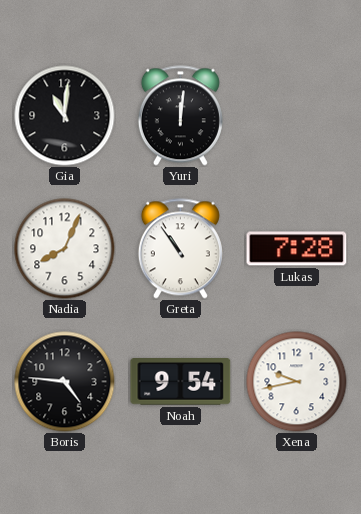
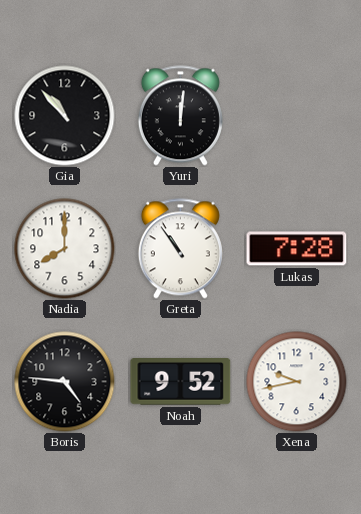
Gia: 11:01 -> 10:53
Nadia: 8:04 -> 8:00
Noah: 9:54 -> 9:52
